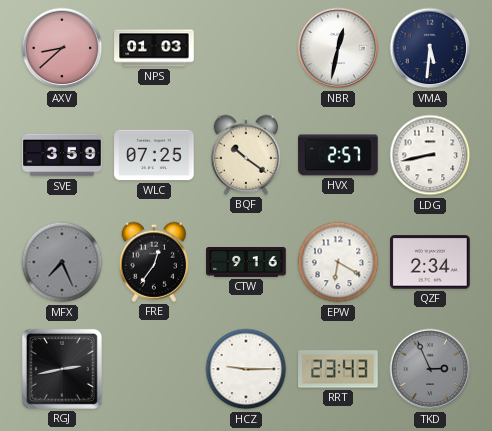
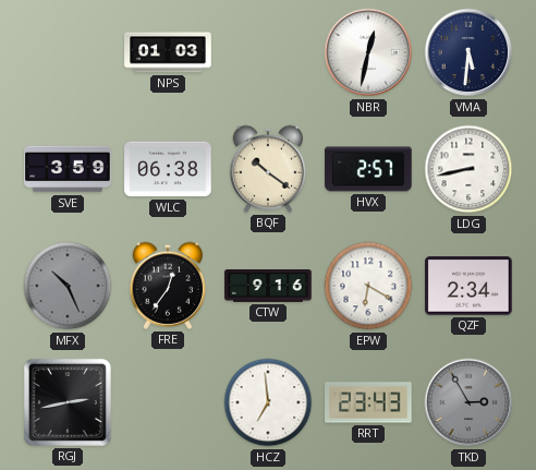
AXV: 8:38 -> none
WLC: 07:25 -> 06:38
MFX: 7:26 -> 10:26
HCZ: 9:15 -> 6:59
TKD: 2:56 -> 2:55
